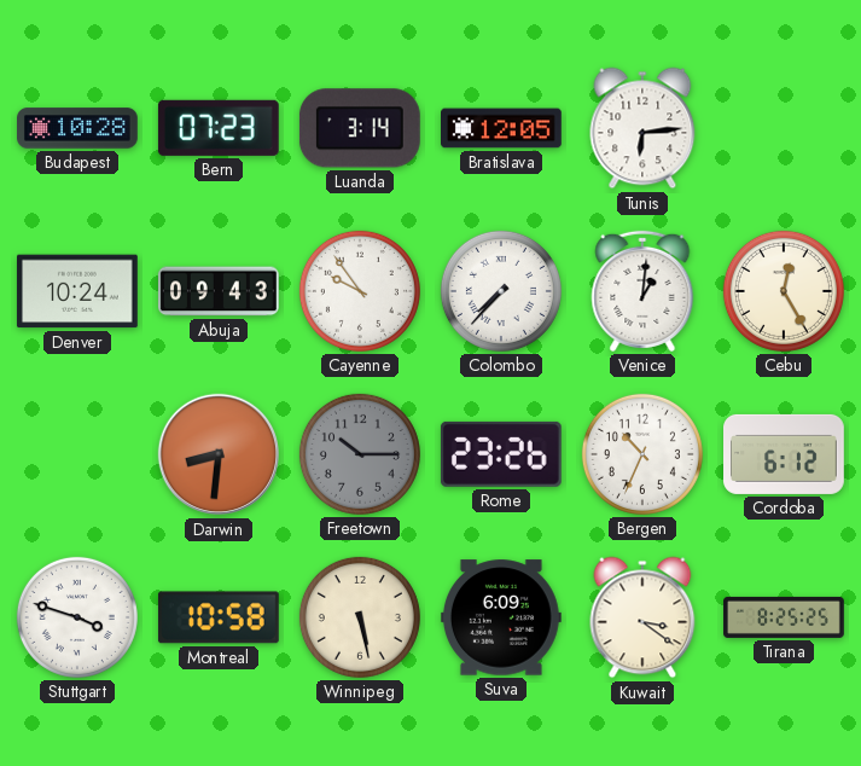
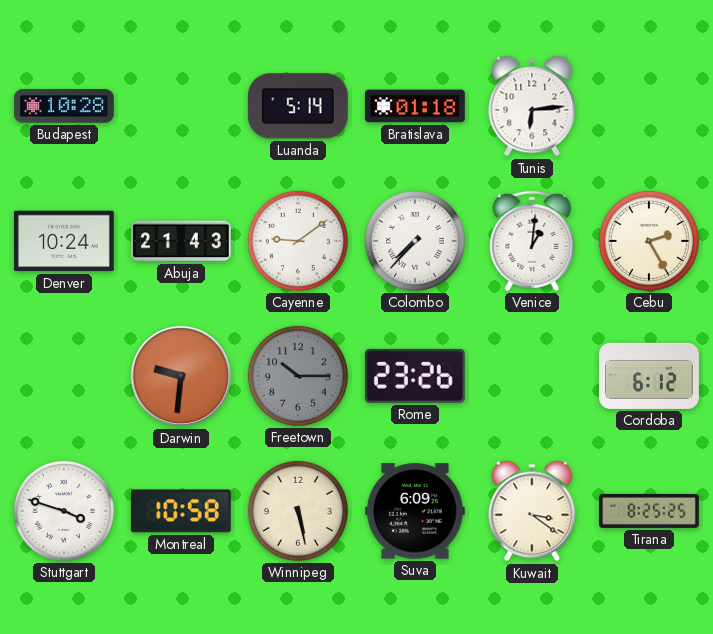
Bern: 07:23 -> none
Luanda: 3:14 -> 5:14
Bratislava: 12:05 -> 01:18
Abuja: 09:43 -> 21:43
Cayenne: 9:54 -> 9:09
Cebu: 12:25 -> 2:25
Darwin: 8:31 -> 9:31
Bergen: 10:34 -> none
